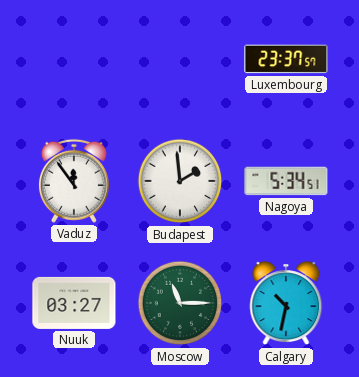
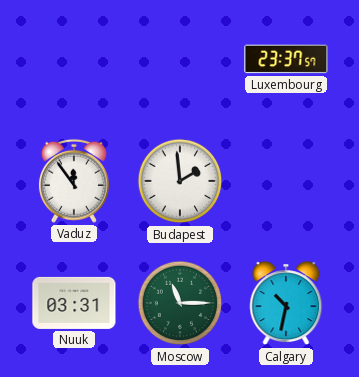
Nagoya: 5:34 -> none
Nuuk: 03:27 -> 03:31
